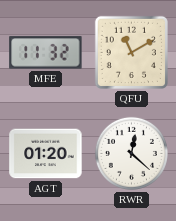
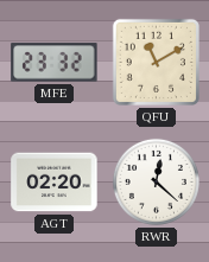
MFE: 11:32 -> 23:32
AGT: 01:20 -> 02:20
